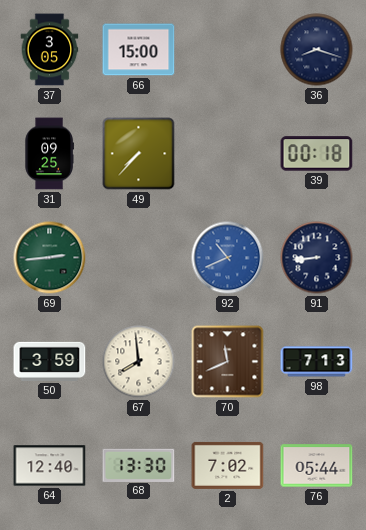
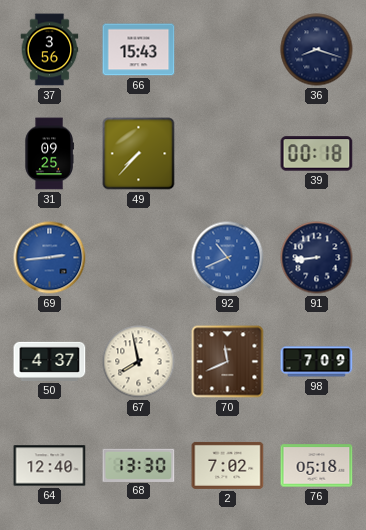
37: 3:05 -> 3:56
66: 15:00 -> 15:43
69 dial: green -> blue
50: 3:59 -> 4:37
67: 7:59 -> 7:58
98: 7:13 -> 7:09
76: 05:44 -> 05:18
